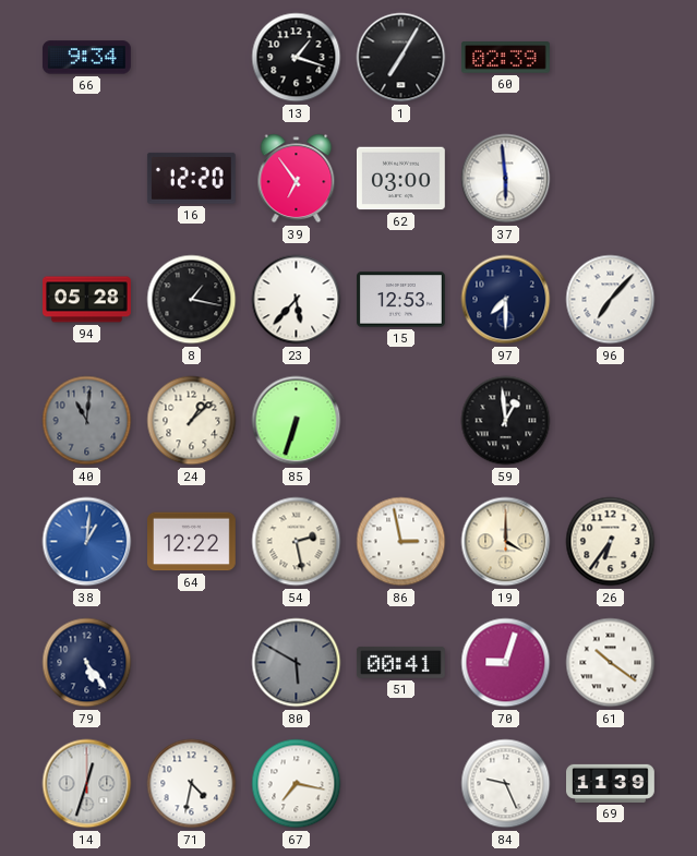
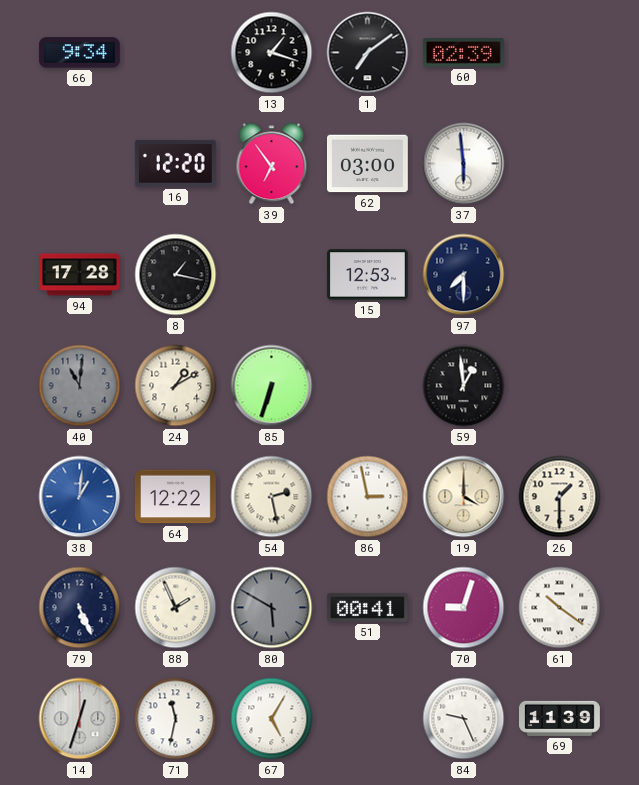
1: 7:05 -> 7:09
94: 05:28 -> 17:28
23: 5:37 -> none
96: 7:07 -> none
24: 1:08 -> 1:10
26: 6:36 -> 1:30
79: 5:24 -> 5:26
88: none -> 1:56
71: 4:32 -> 11:32
67: 7:17 -> 5:05
